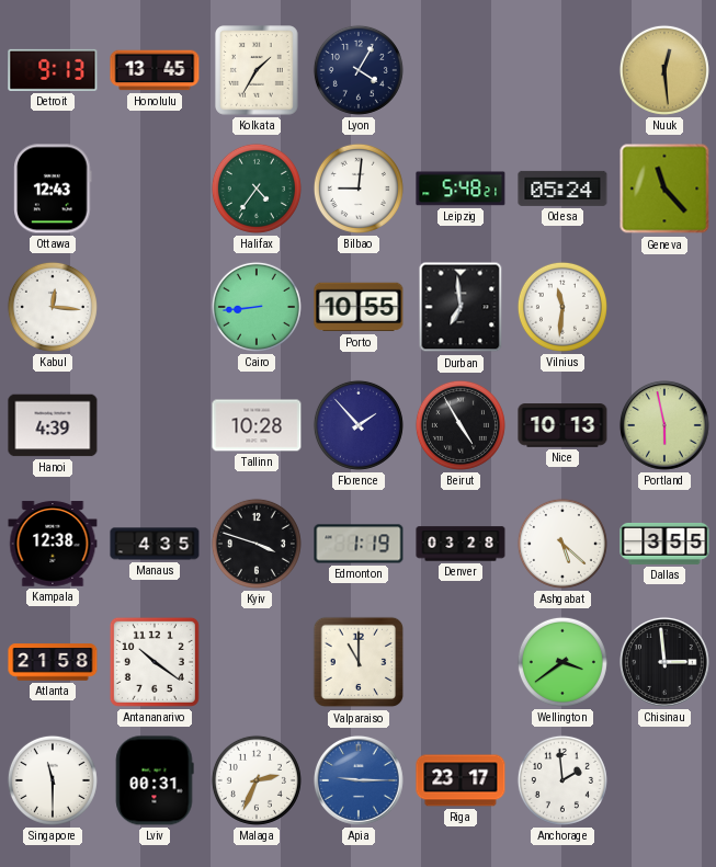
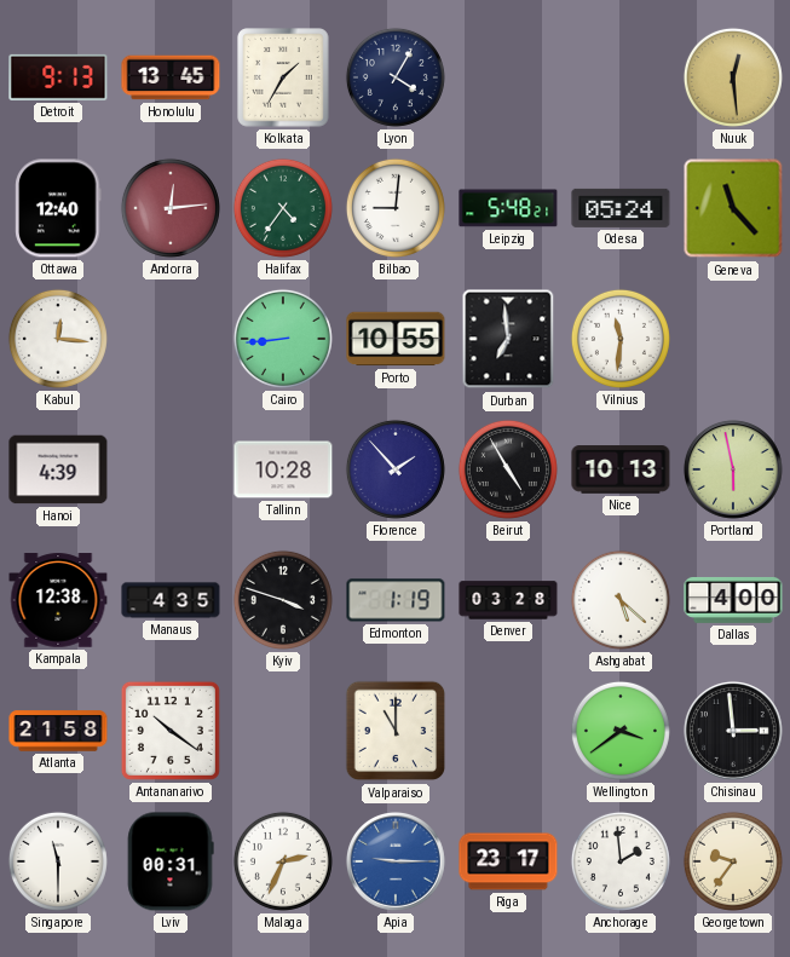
Ottawa: 12:43 -> 12:40
Andorra: none -> 12:14
Dallas: 3:55 -> 4:00
Georgetown: none -> 9:36
